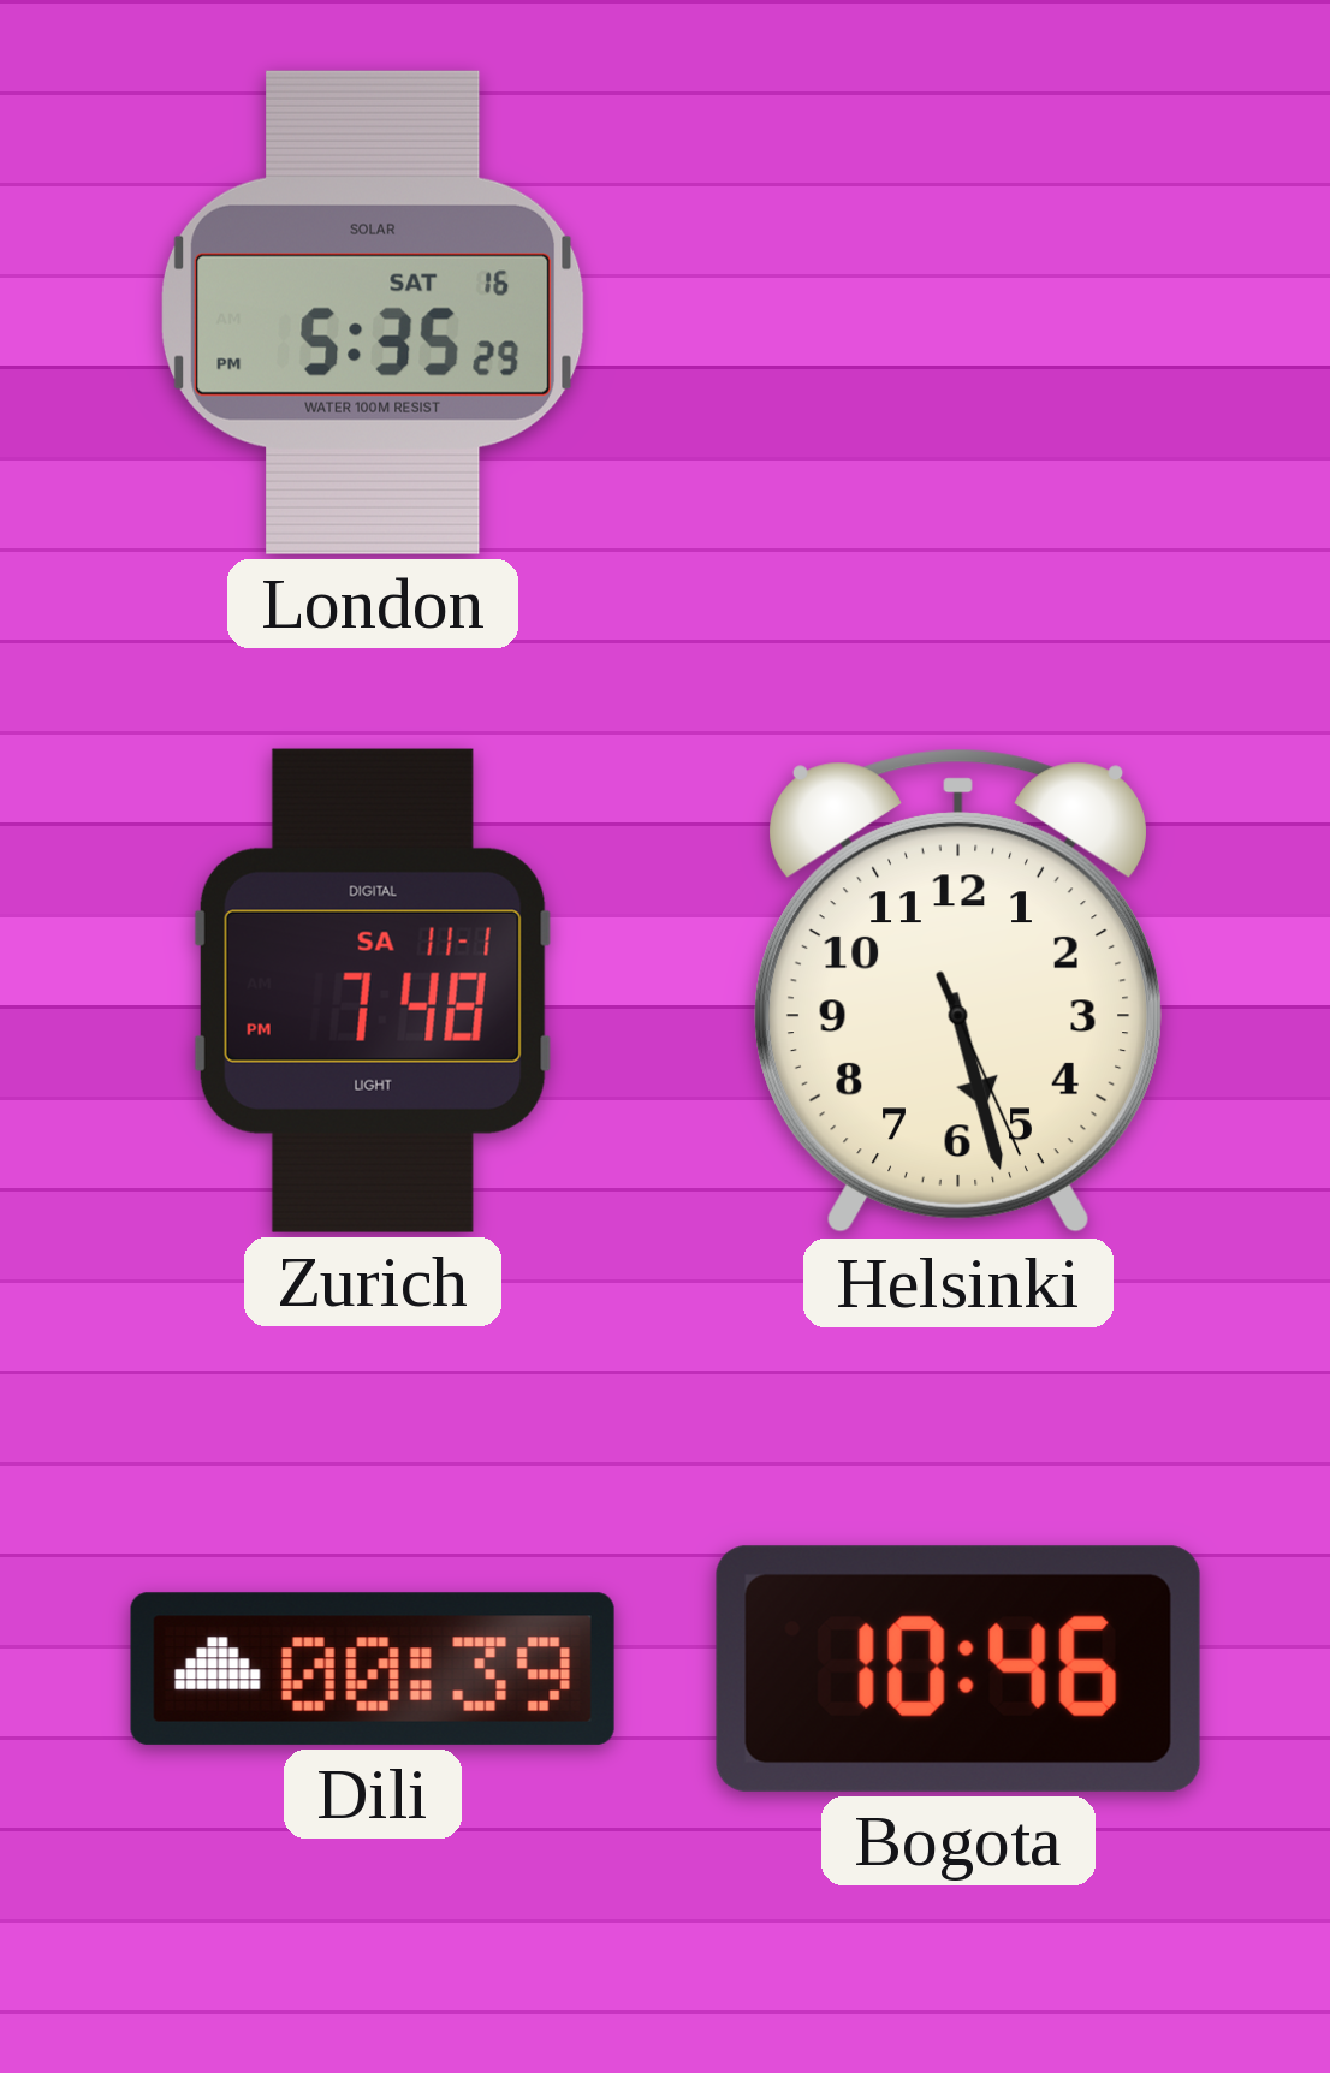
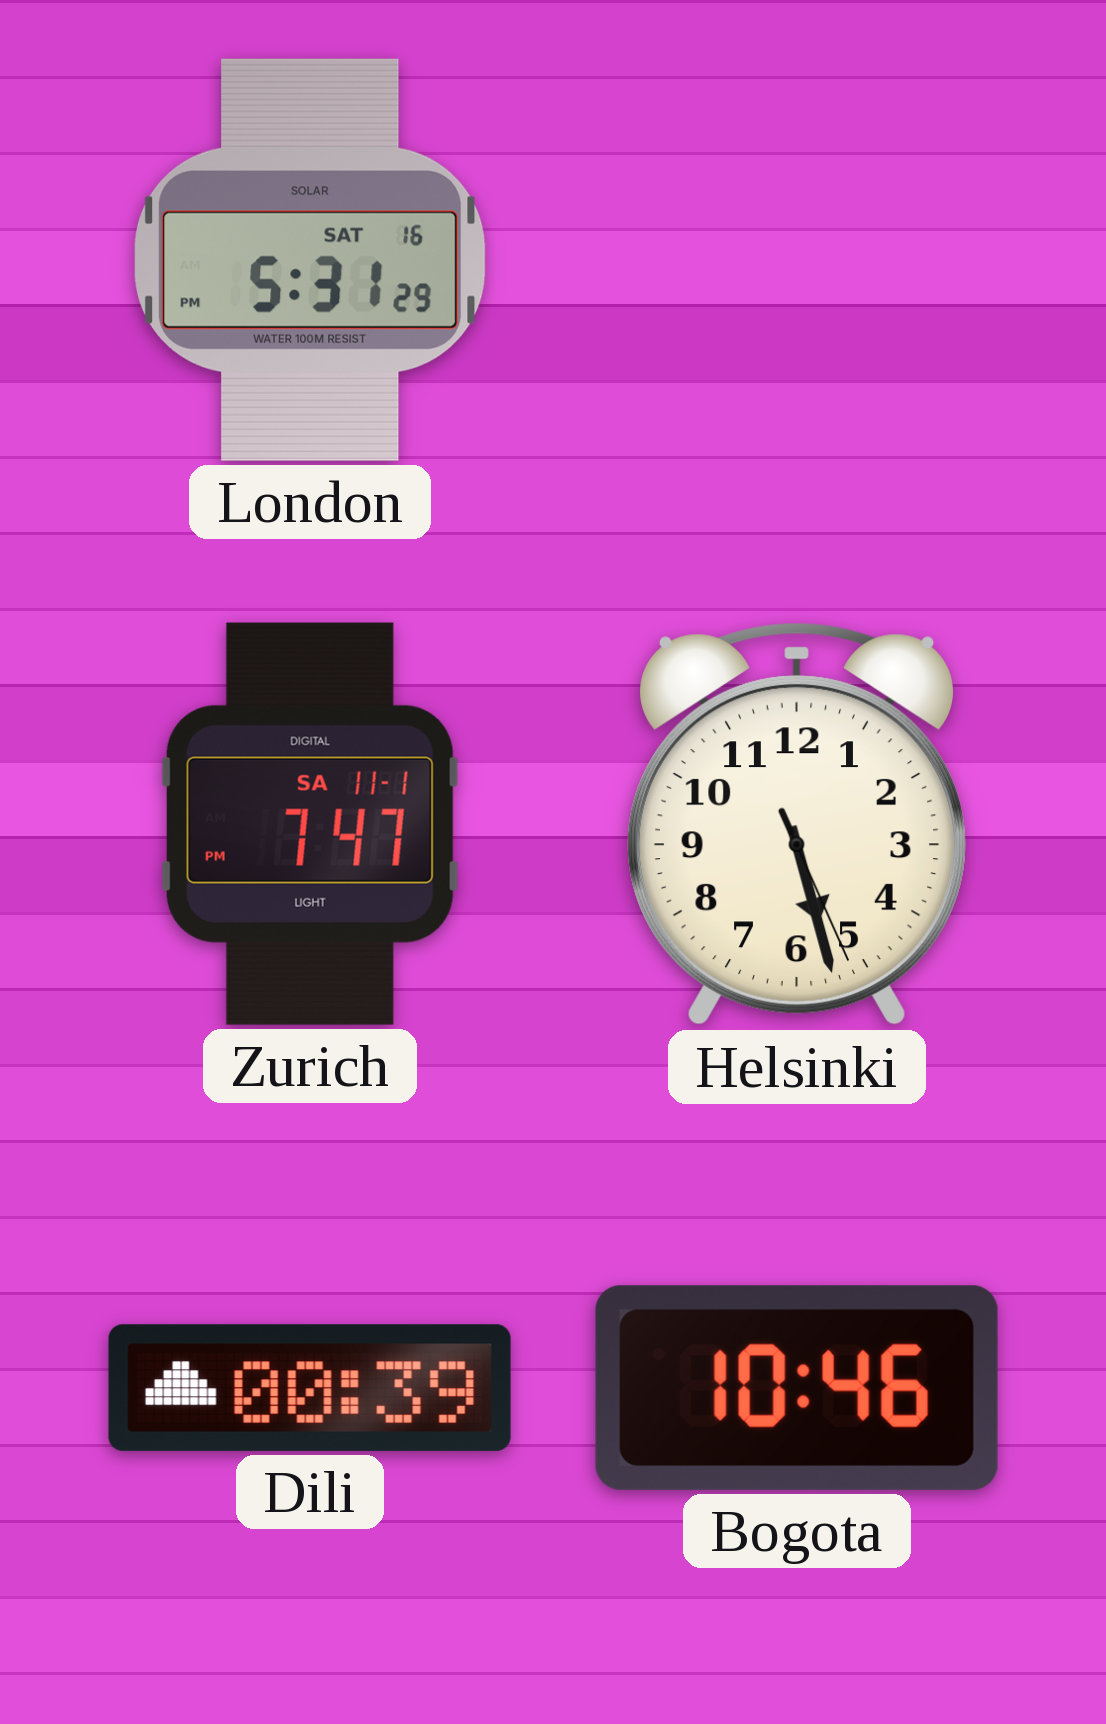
London: 5:35 -> 5:31
Zurich: 7:48 -> 7:47
